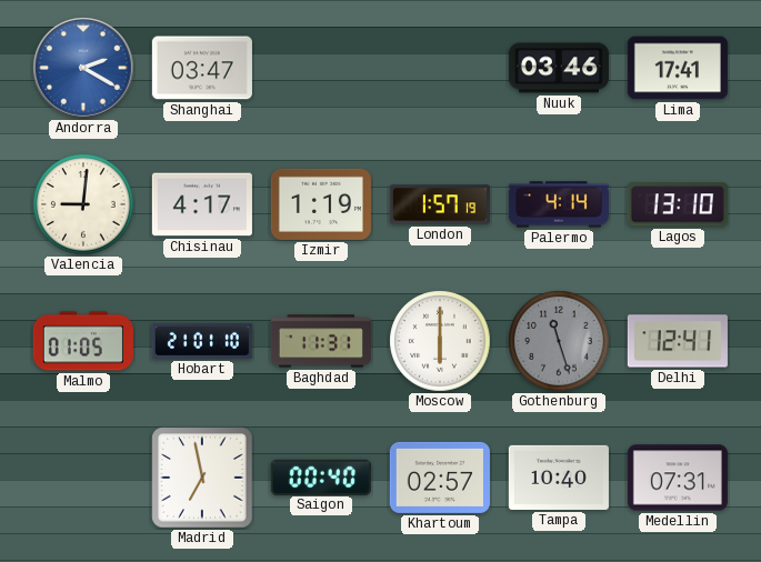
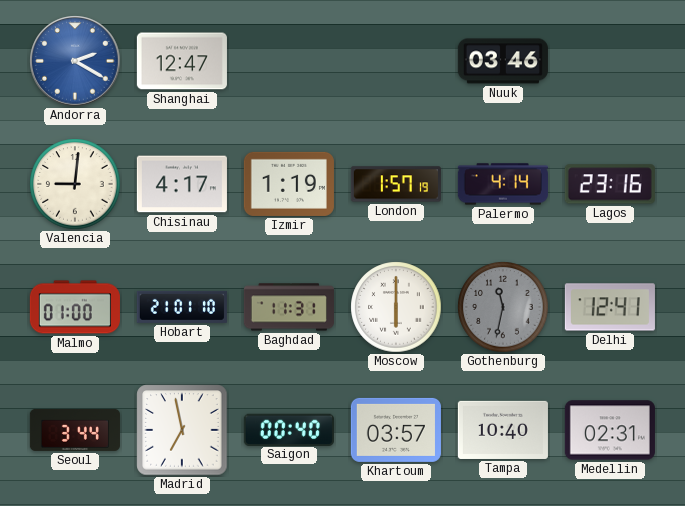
Shanghai: 03:47 -> 12:47
Lima: 17:41 -> none
Lagos: 13:10 -> 23:16
Malmo: 01:05 -> 01:00
Gothenburg: 11:27 -> 11:32
Seoul: none -> 3:44
Khartoum: 02:57 -> 03:57
Medellin: 07:31 -> 02:31
